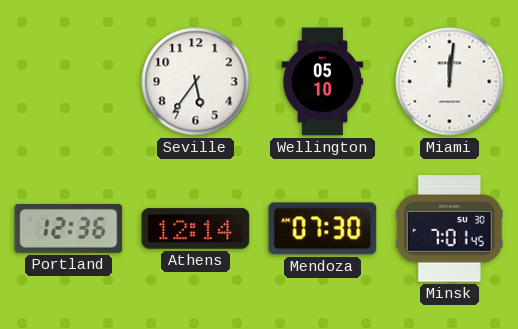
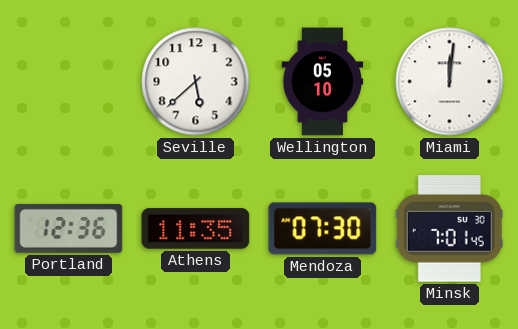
Seville: 5:36 -> 5:38
Athens: 12:14 -> 11:35
